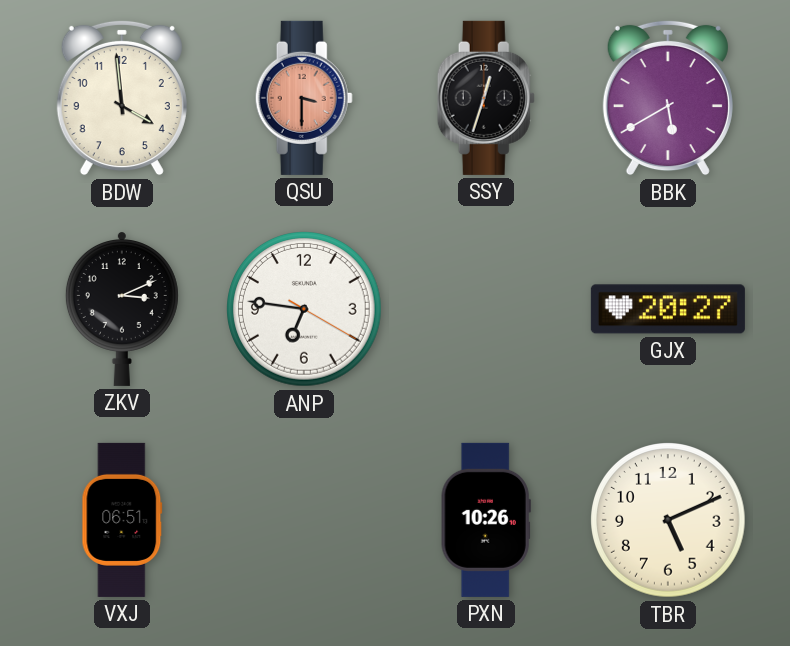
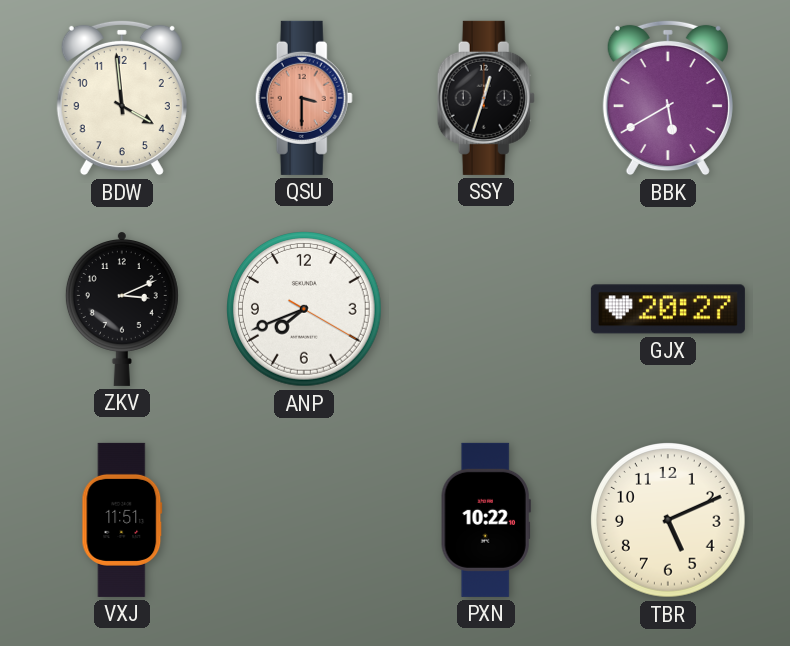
ANP: 6:46 -> 7:41
VXJ: 06:51 -> 11:51
PXN: 10:26 -> 10:22
